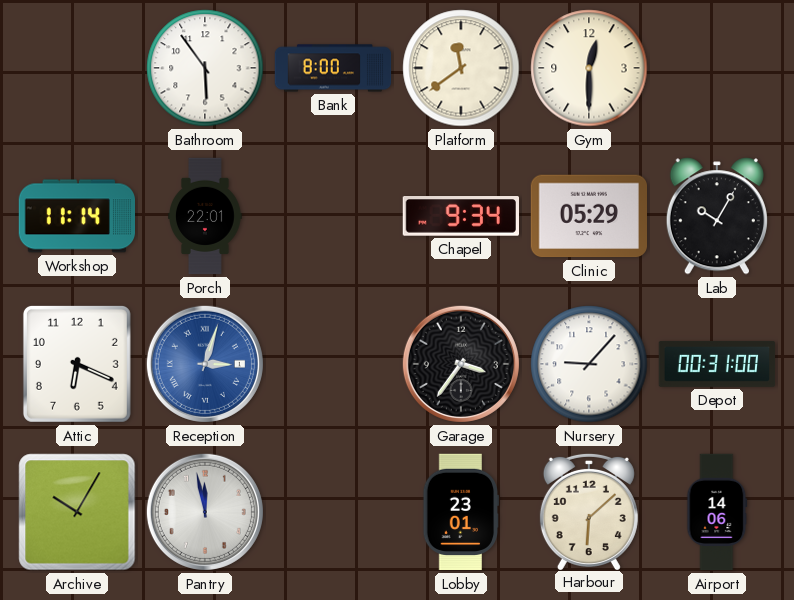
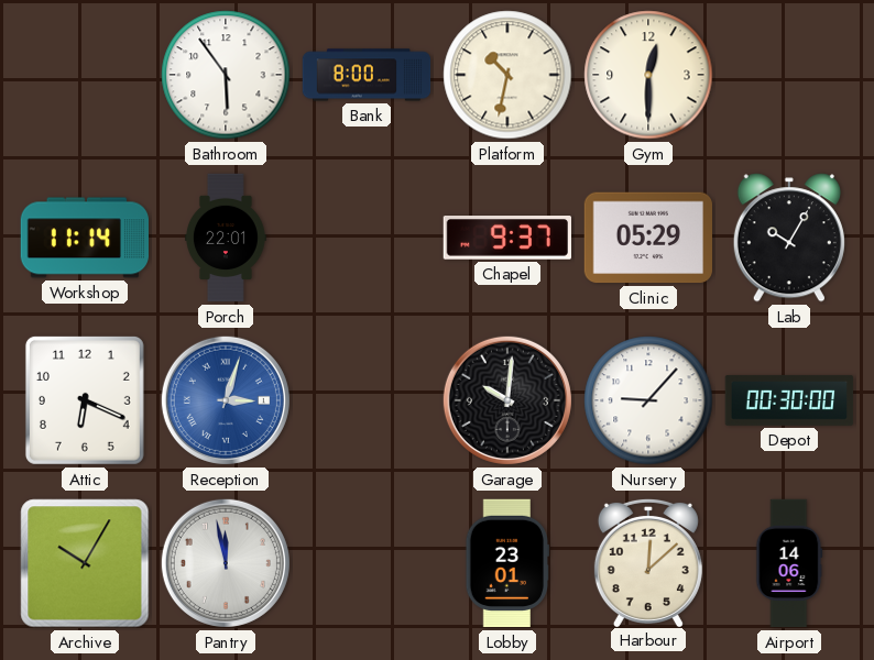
Platform: 11:39 -> 10:32
Chapel: 9:34 -> 9:37
Garage: 3:36 -> 10:01
Depot: 00:31 -> 00:30
Harbour: 6:08 -> 12:08
